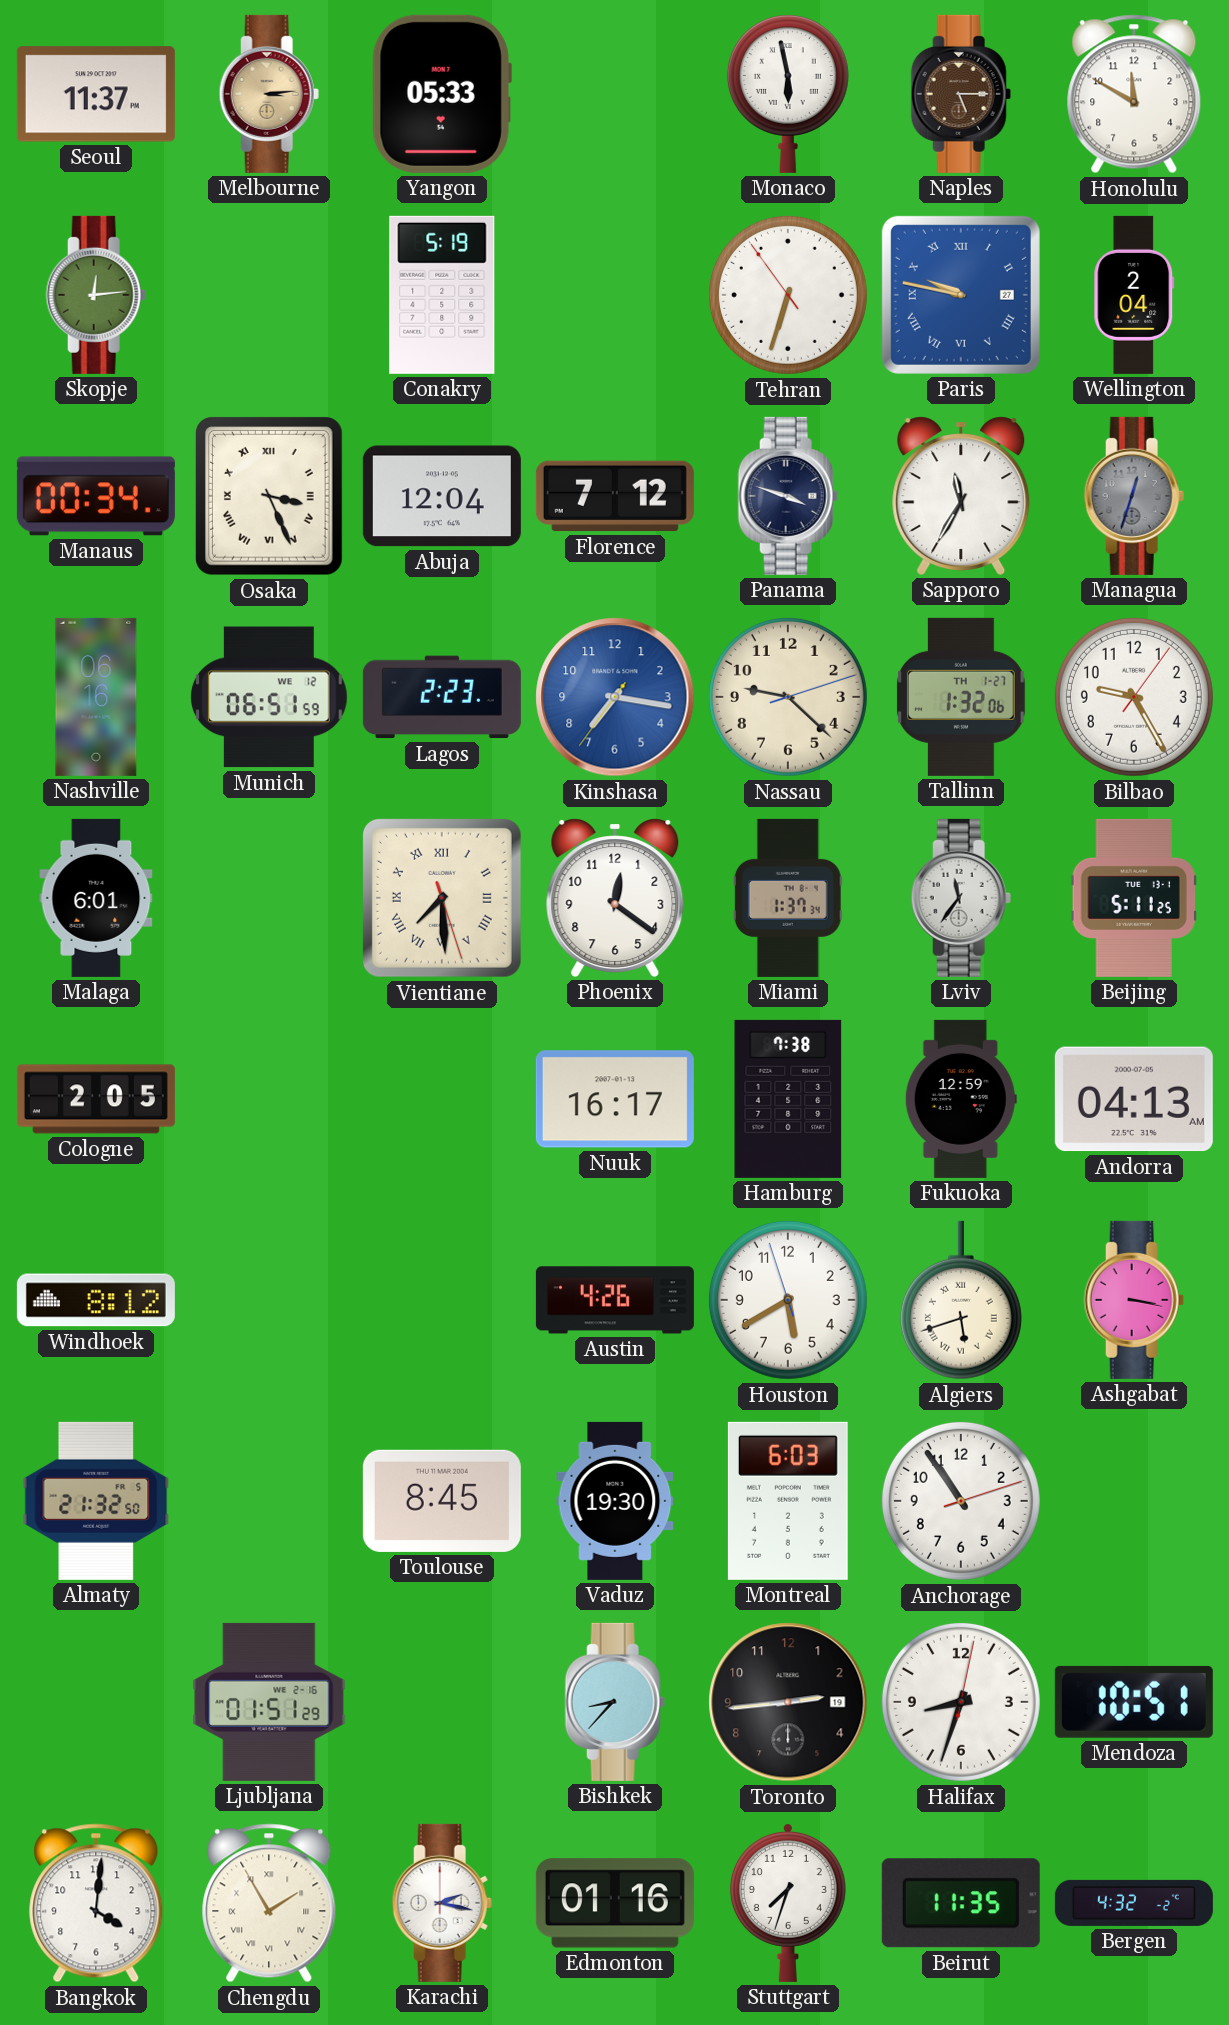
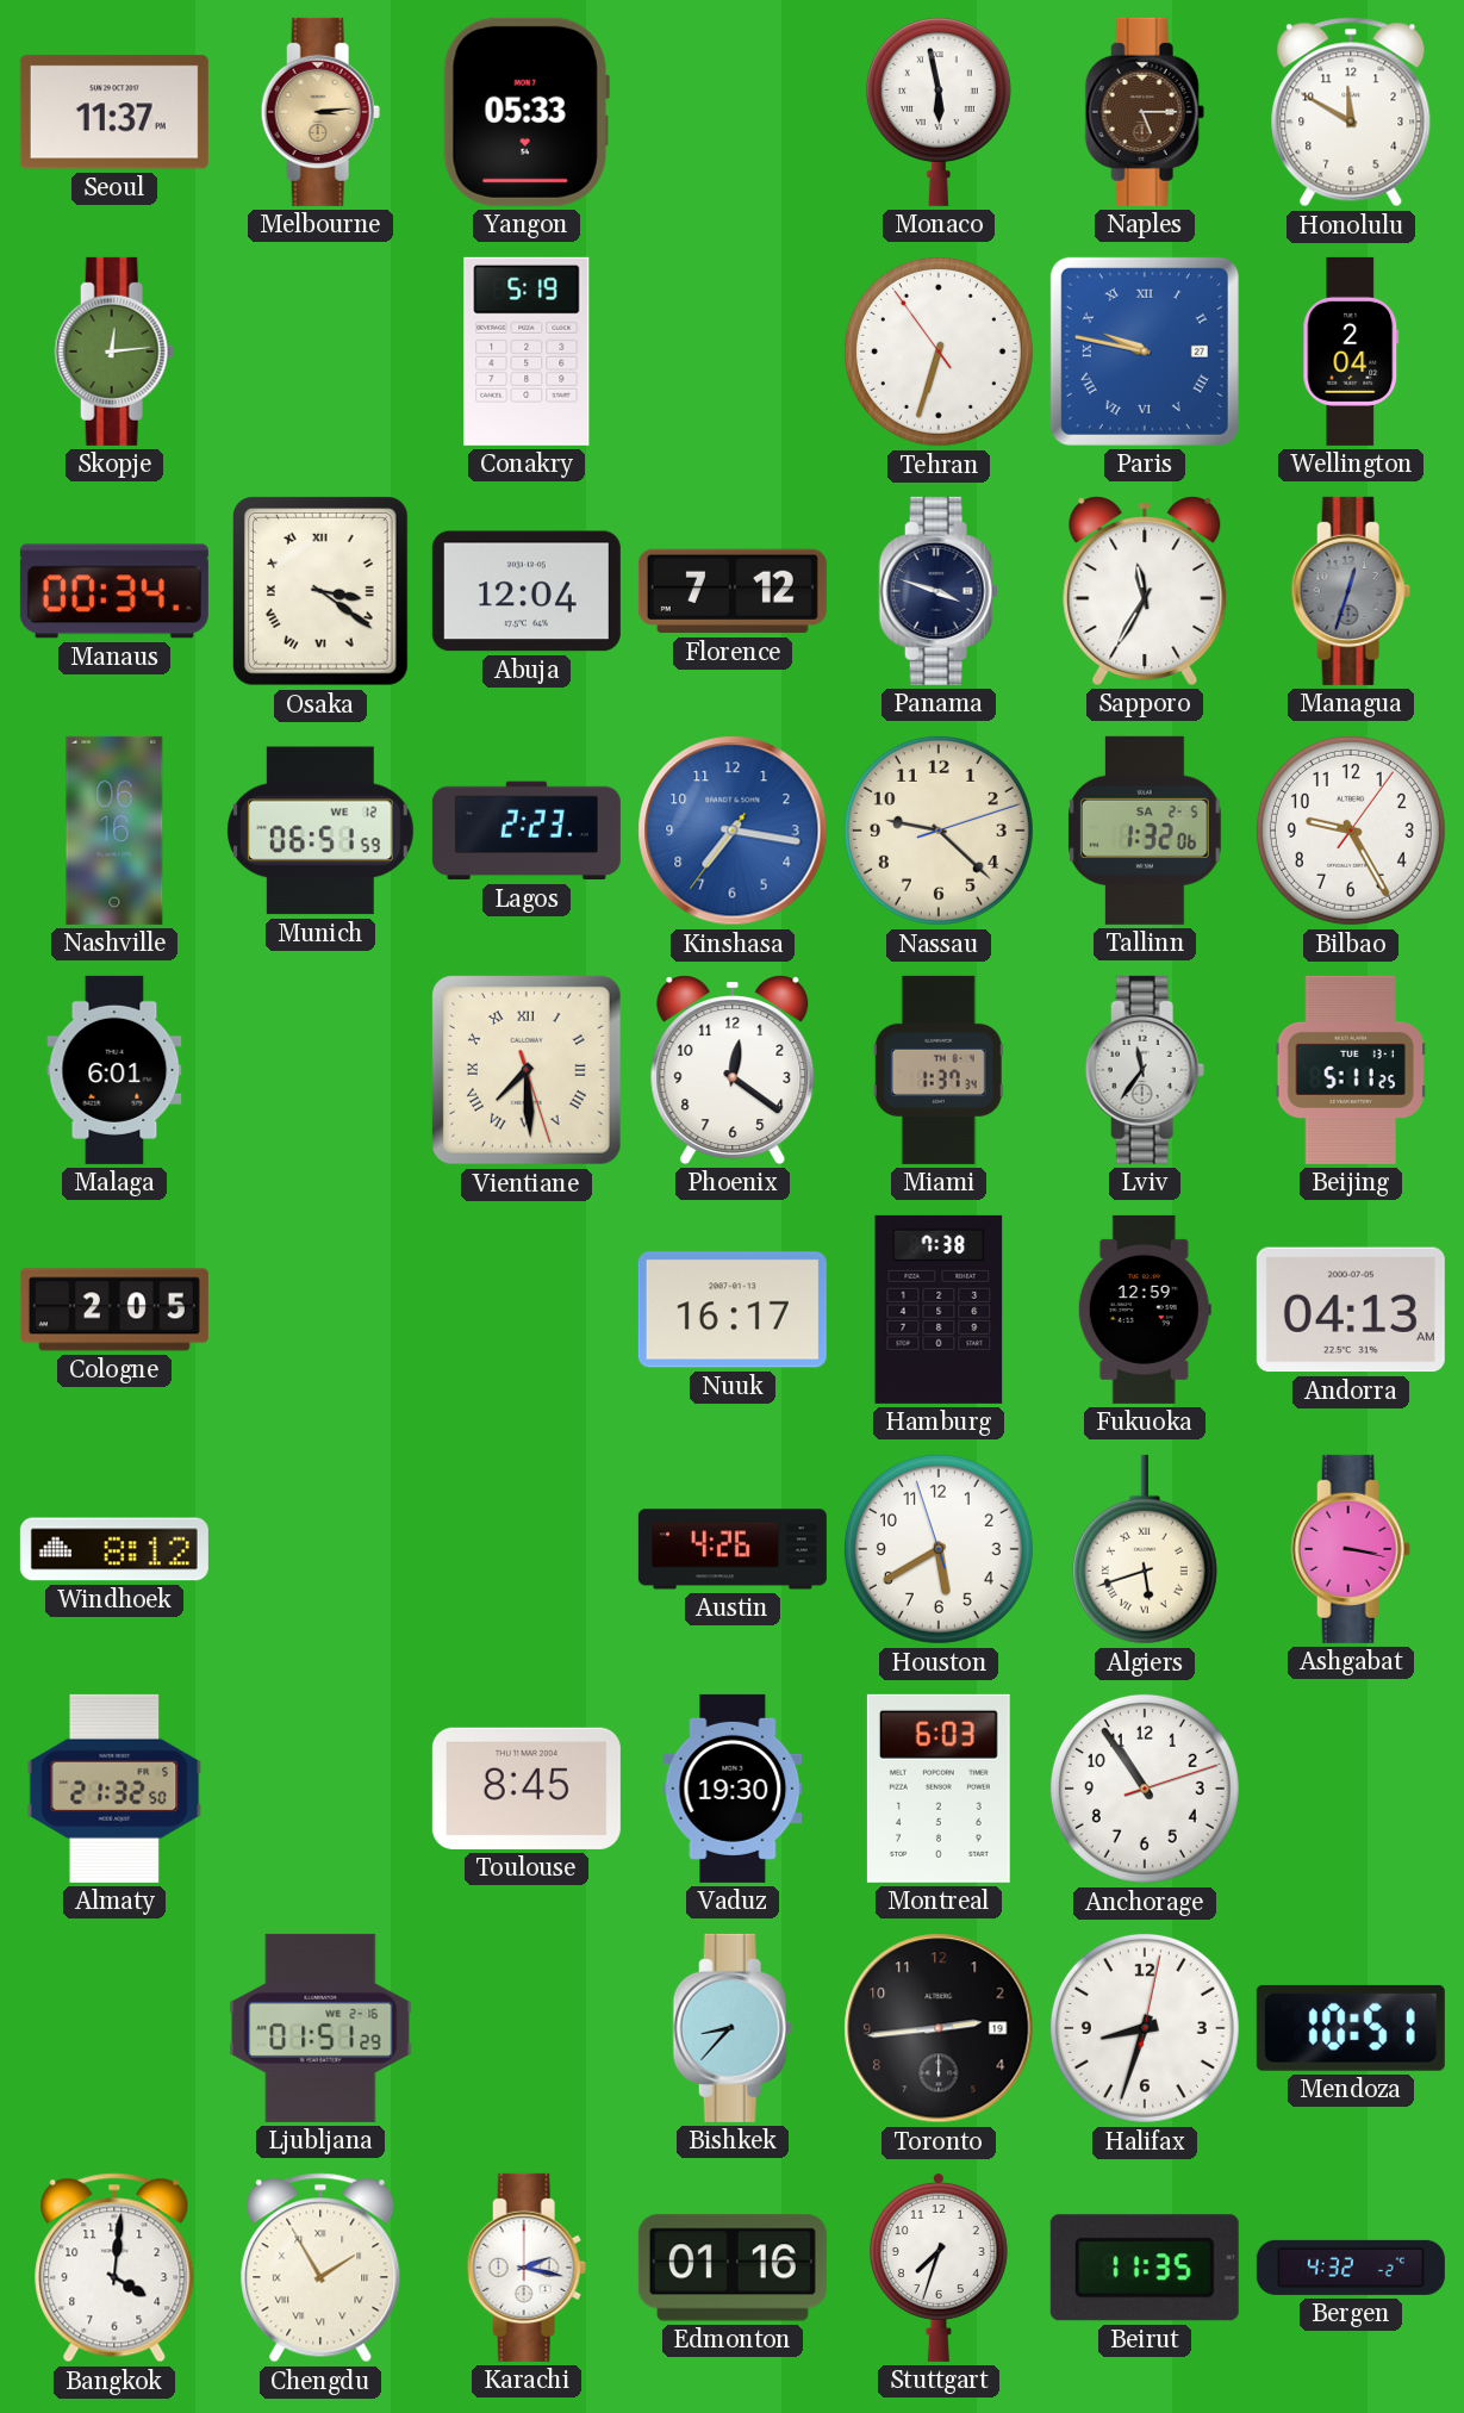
Osaka: 3:26 -> 3:21
Tallinn date: TH 1-27 -> SA 2-5
